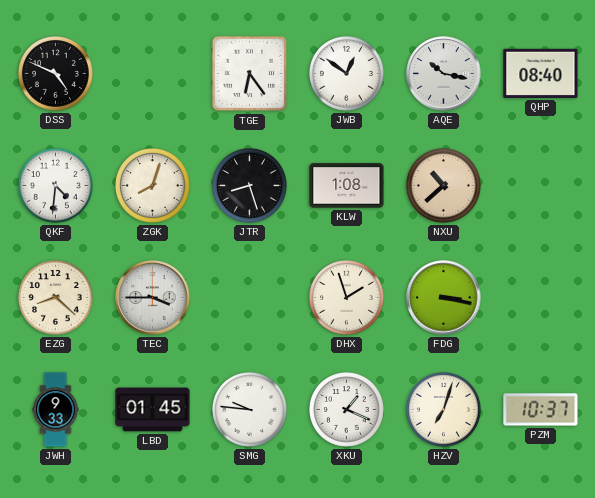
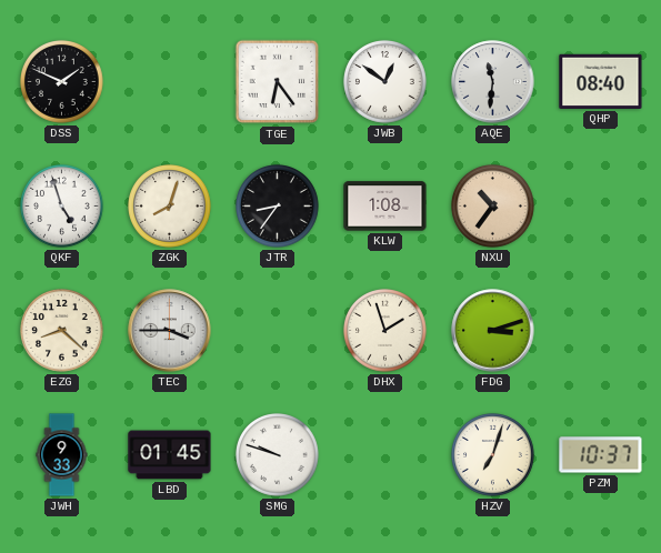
DSS: 4:49 -> 1:49
AQE: 10:17 -> 11:31
QKF: 4:31 -> 4:57
JTR: 8:27 -> 8:36
NXU: 10:38 -> 10:36
FDG: 3:17 -> 3:12
SMG: 9:46 -> 9:48
XKU: 1:19 -> none
